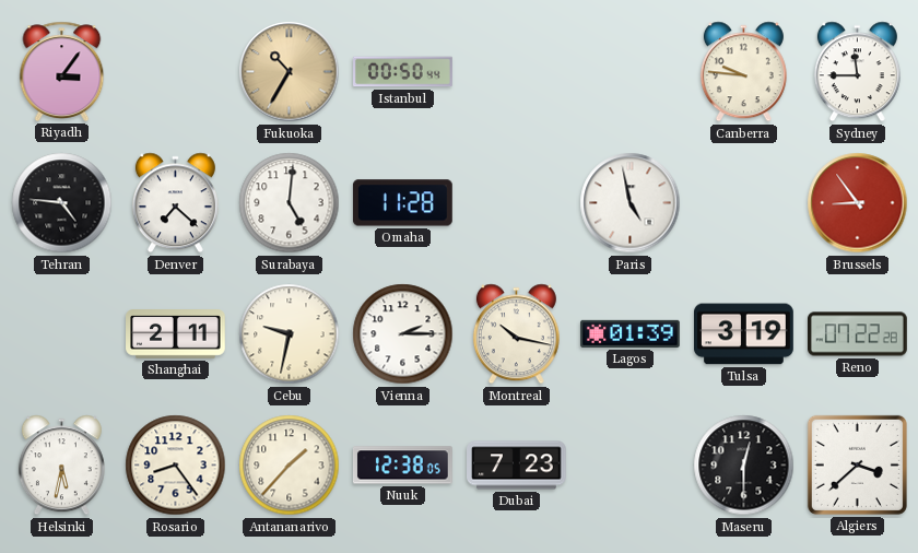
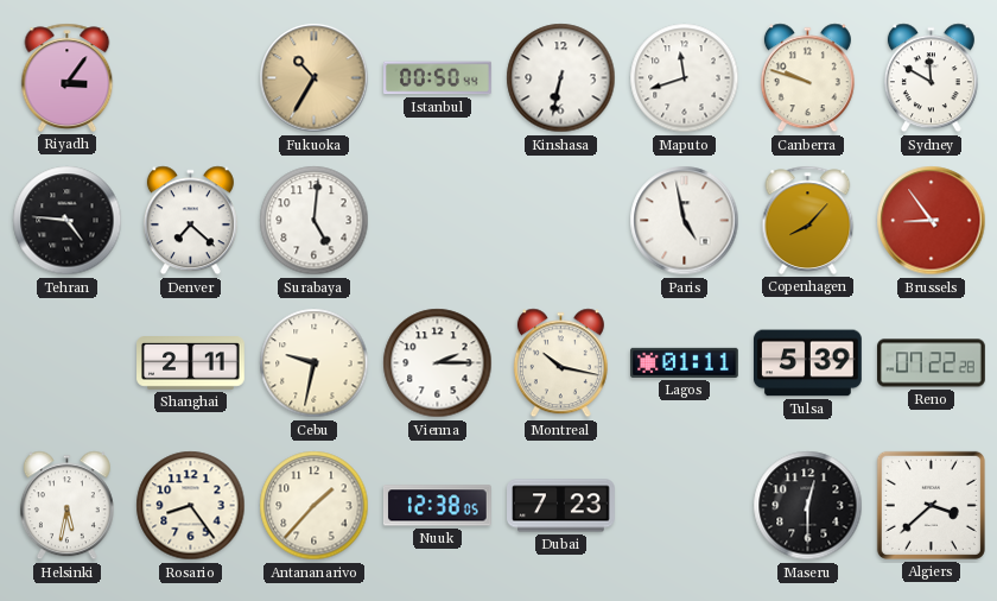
Kinshasa: none -> 6:32
Maputo: none -> 11:42
Canberra: 9:46 -> 9:48
Sydney: 11:45 -> 11:50
Omaha: 11:28 -> none
Copenhagen: none -> 8:07
Lagos: 01:39 -> 01:11
Tulsa: 3:19 -> 5:39
